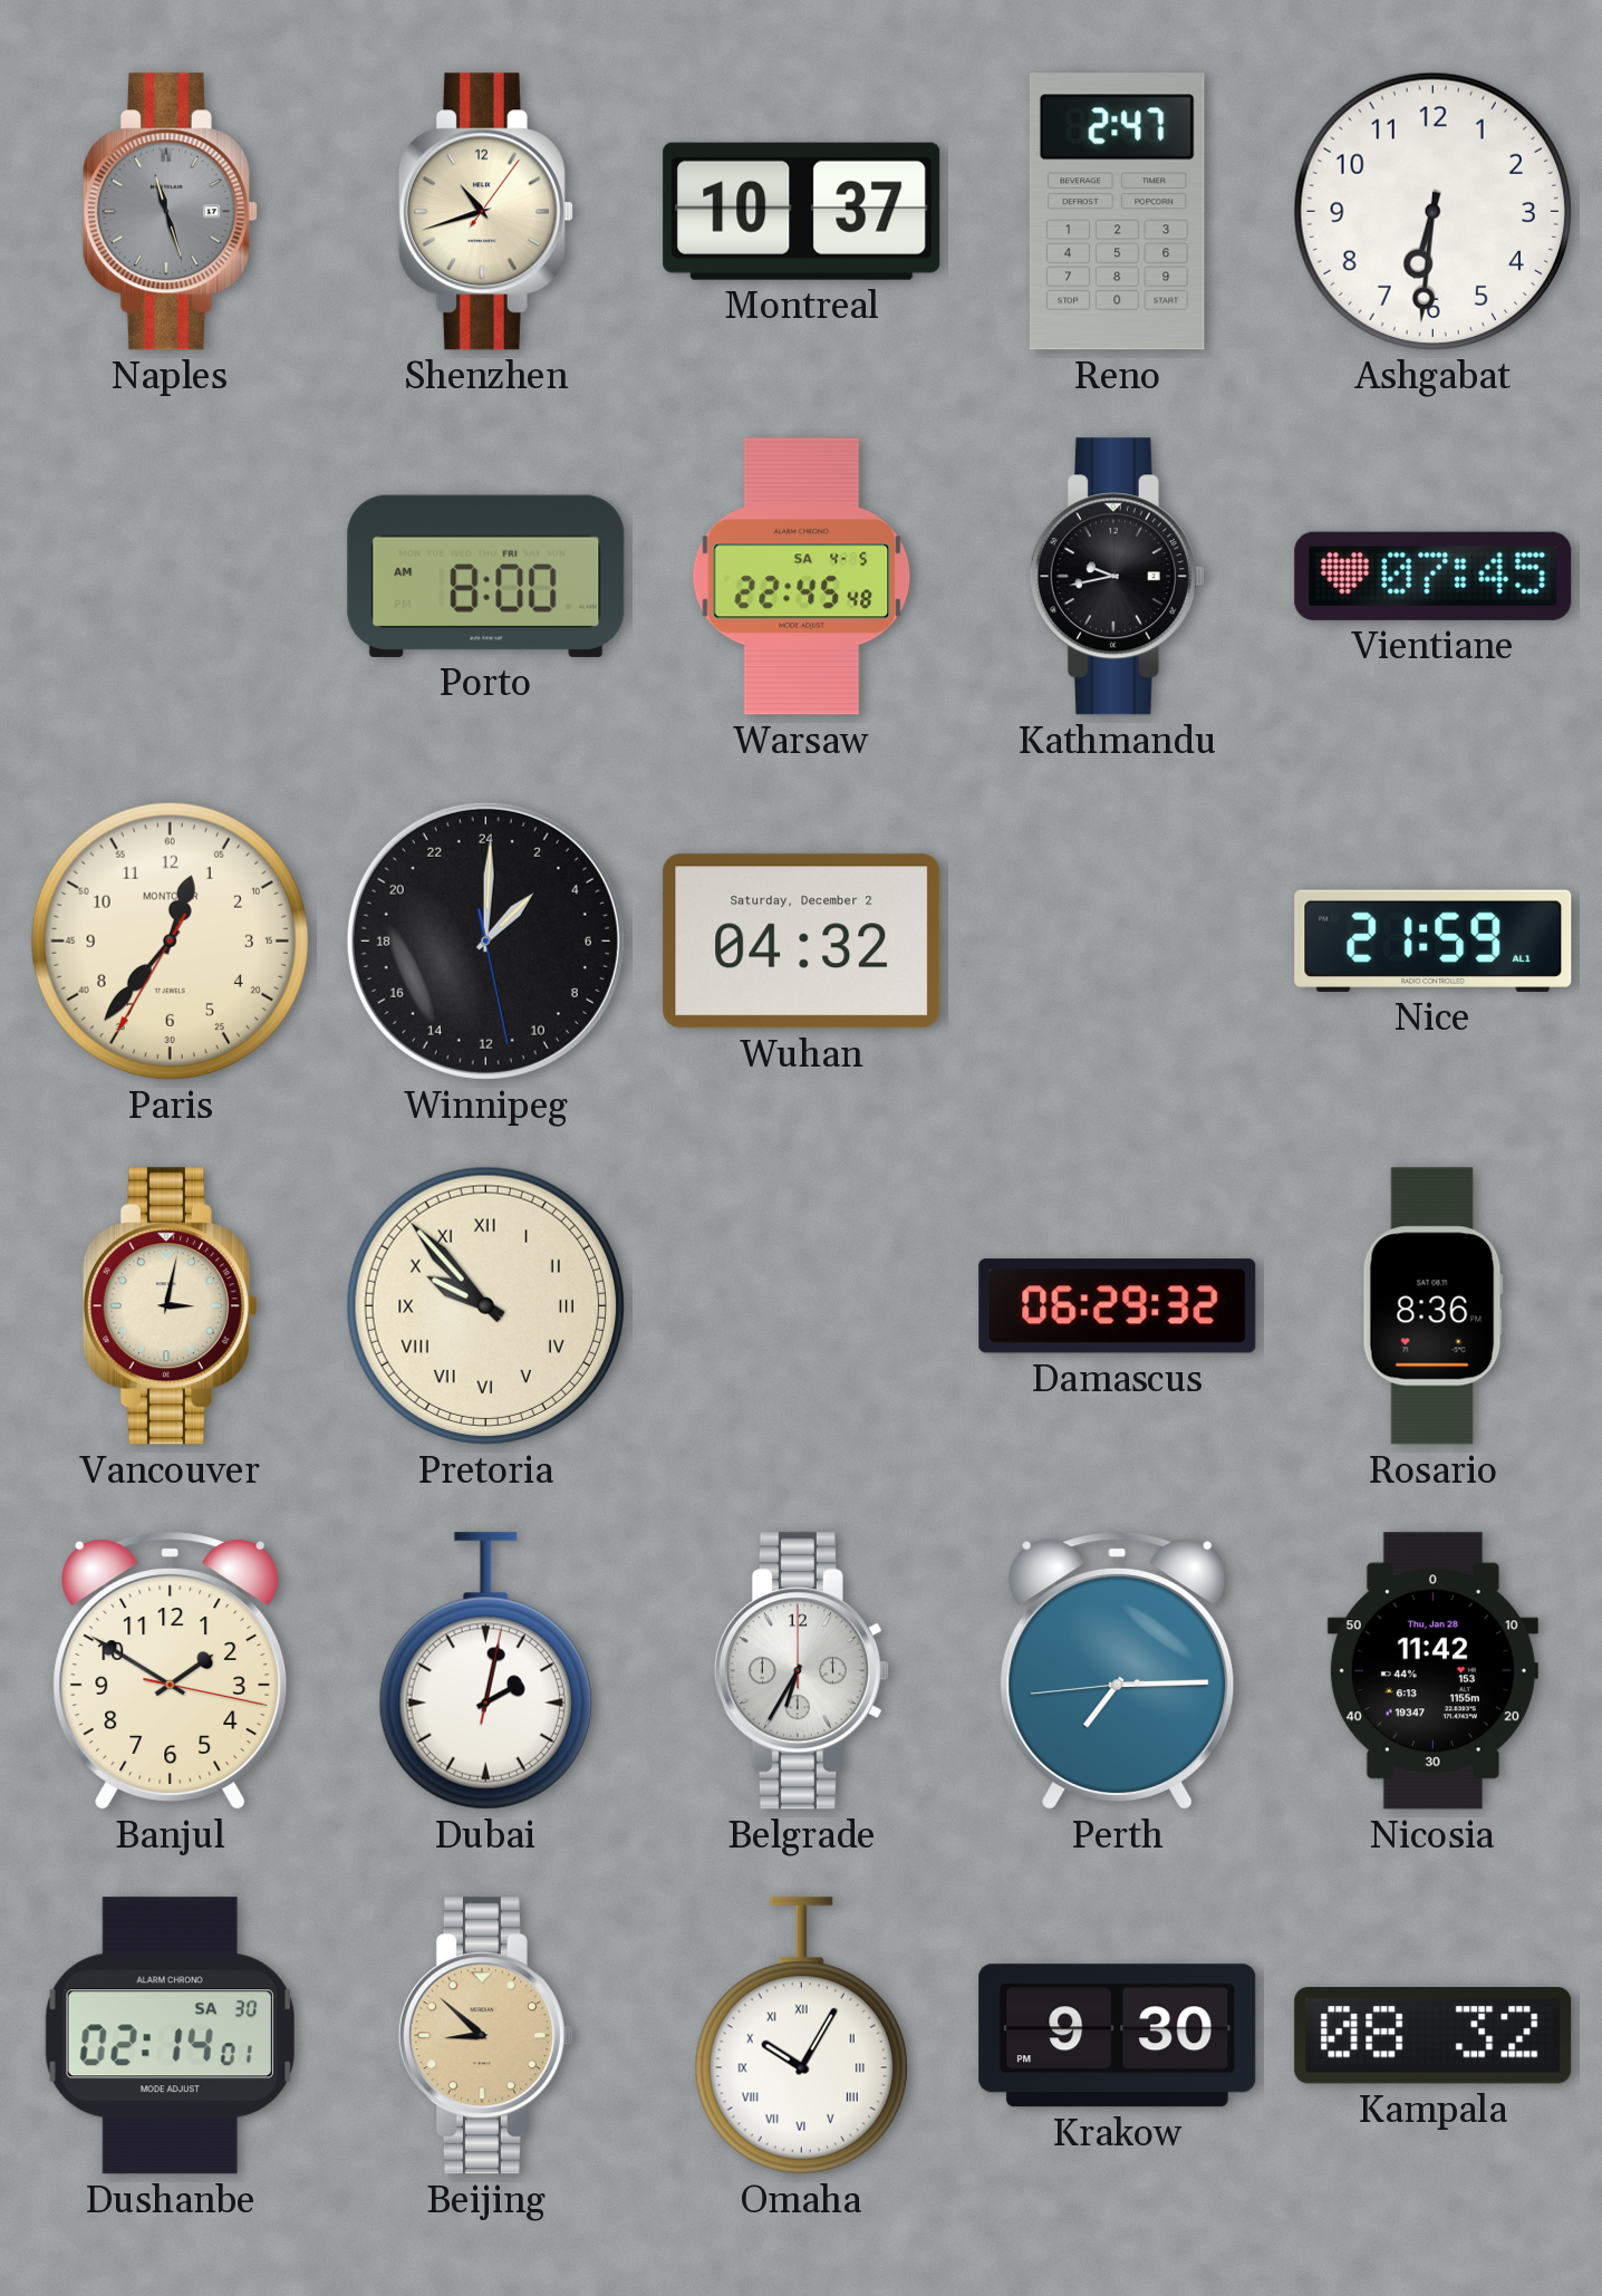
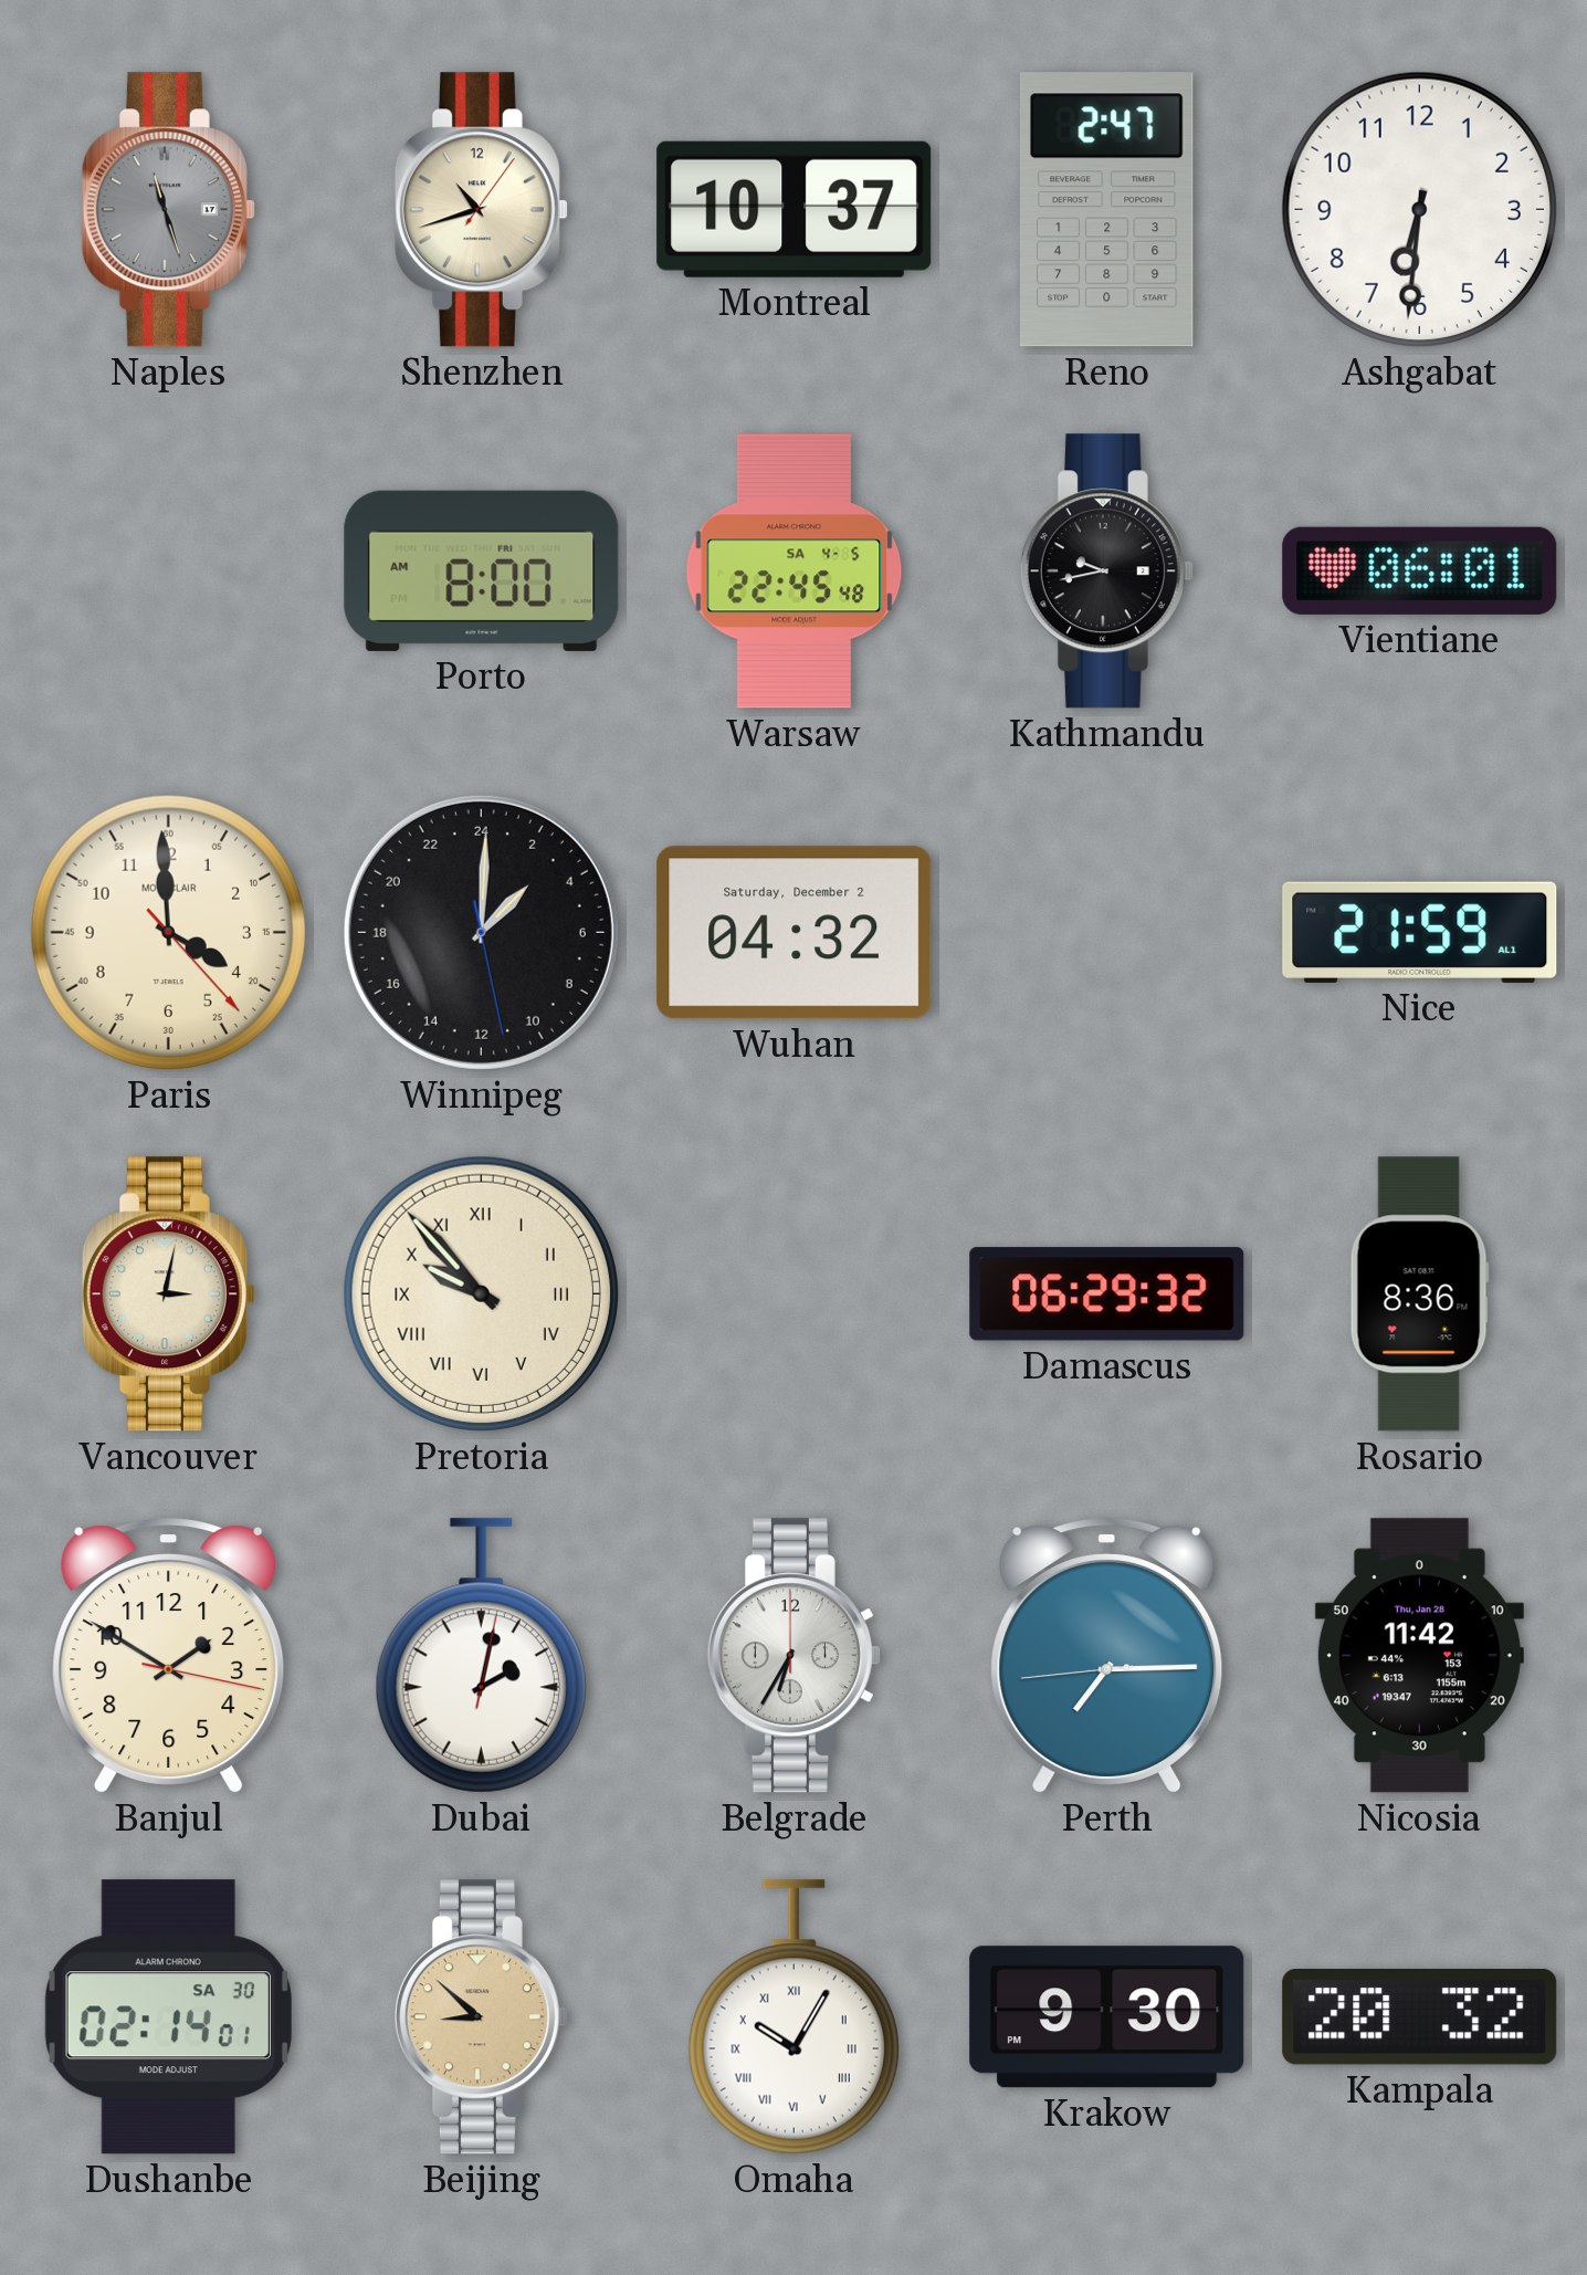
Vientiane: 07:45 -> 06:01
Paris: 12:36 -> 3:59
Kampala: 08:32 -> 20:32
